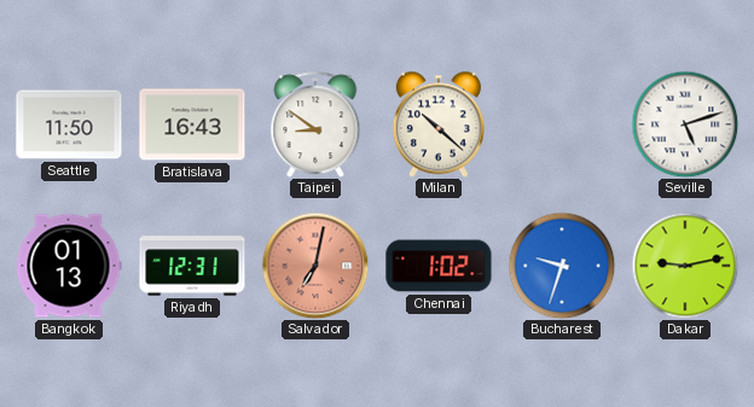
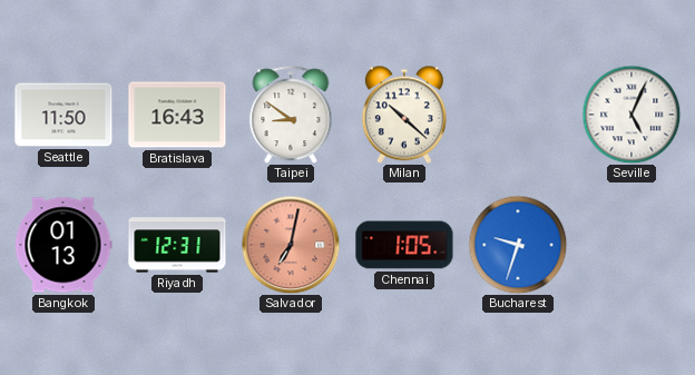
Seville: 5:12 -> 5:04
Chennai: 1:02 -> 1:05
Dakar: 9:13 -> none
